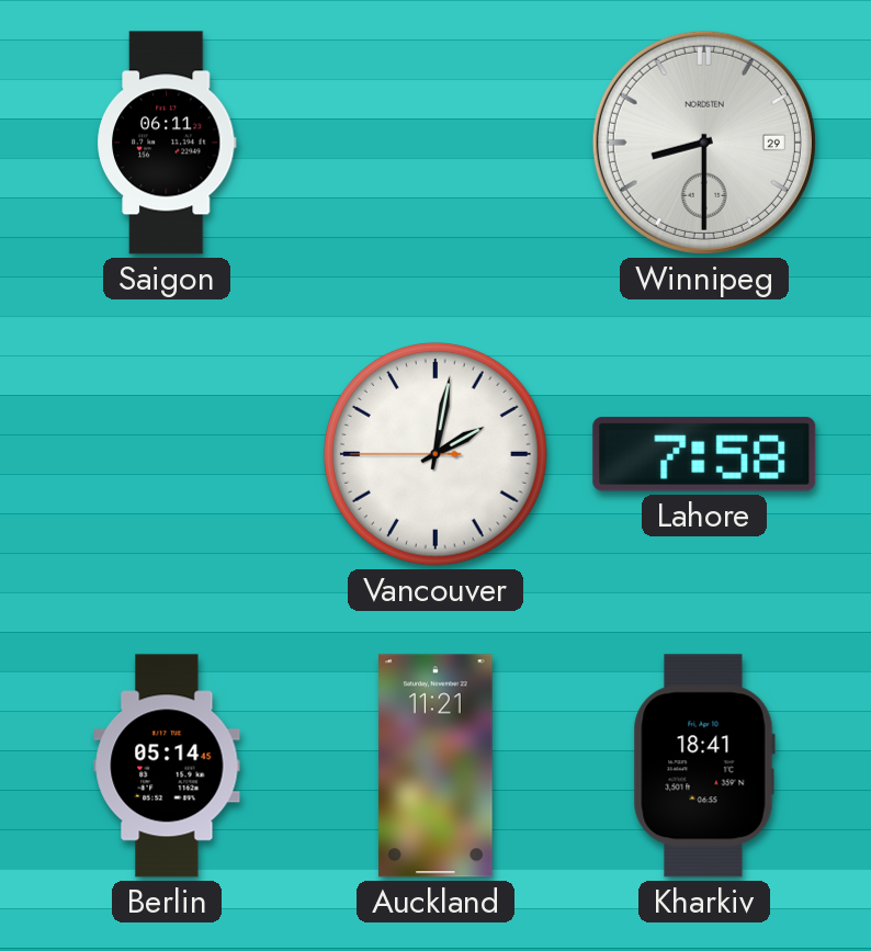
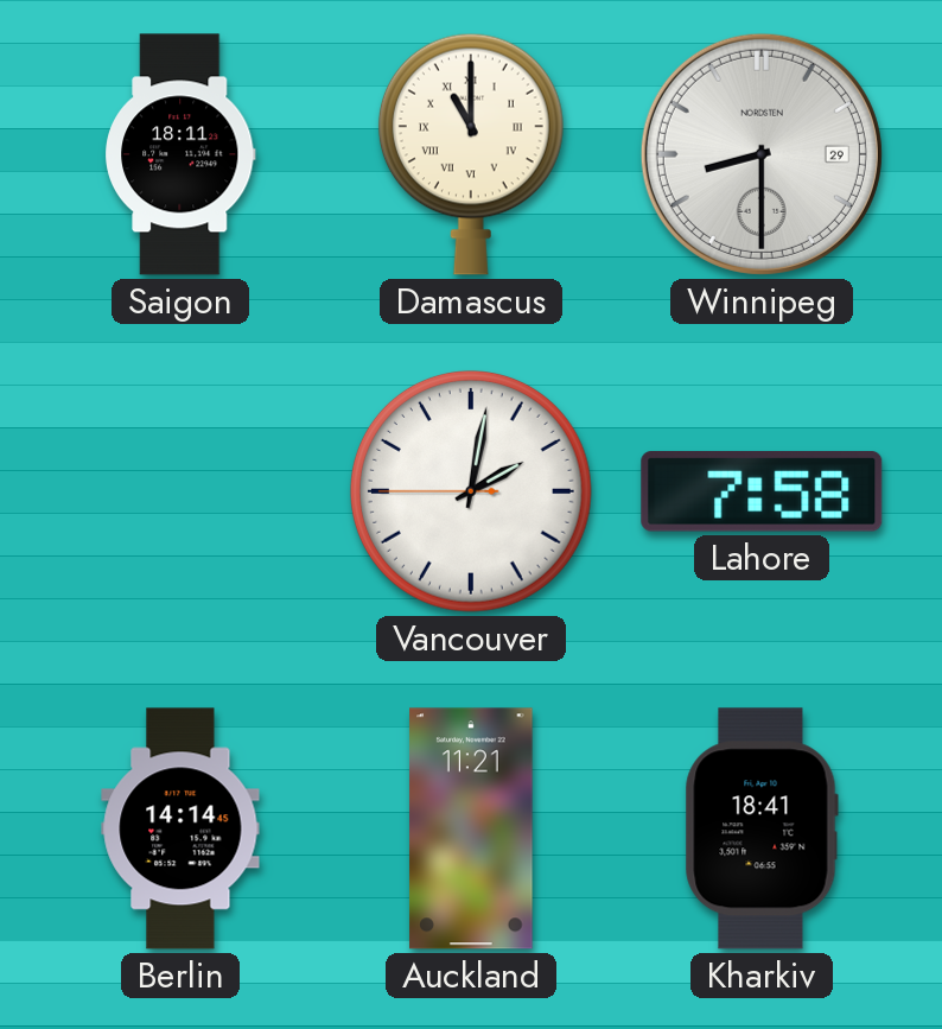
Saigon: 06:11 -> 18:11
Damascus: none -> 11:00
Berlin: 05:14 -> 14:14
